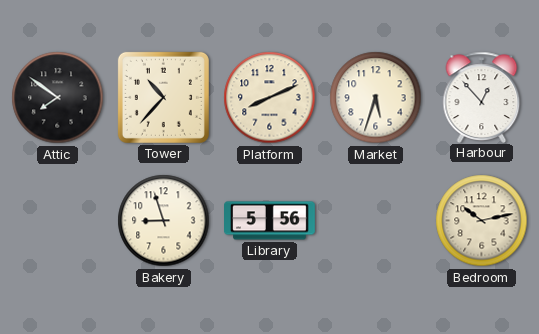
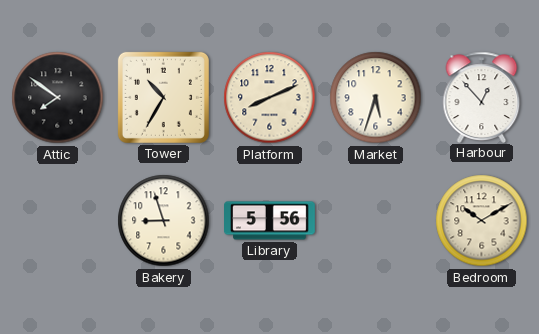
Tower: 10:37 -> 10:35
Bedroom: 10:13 -> 10:10
